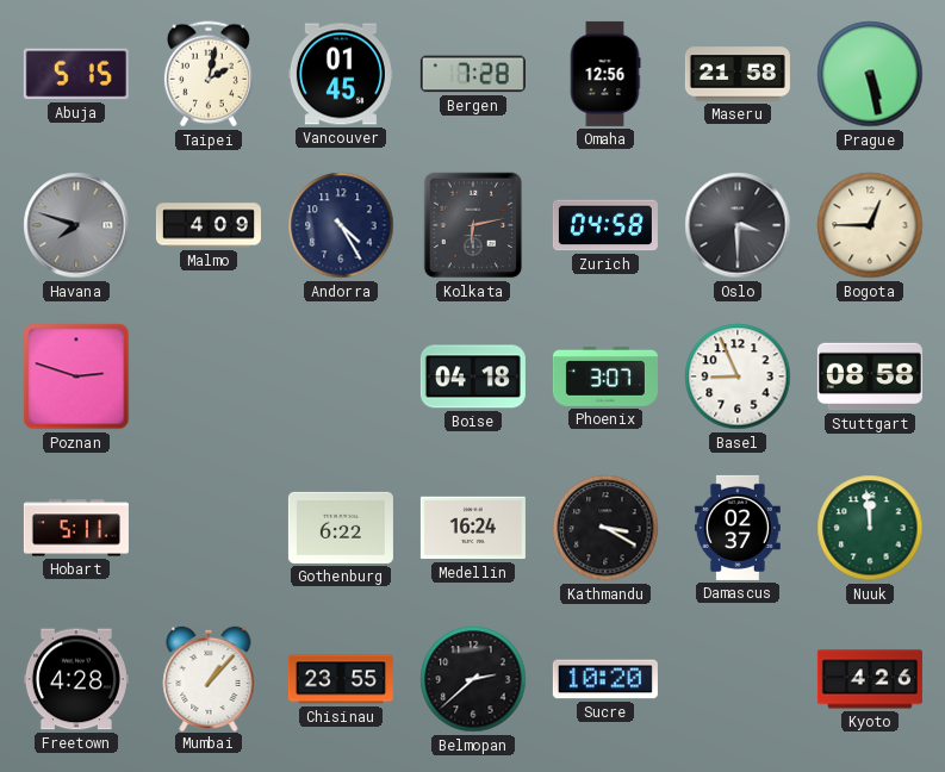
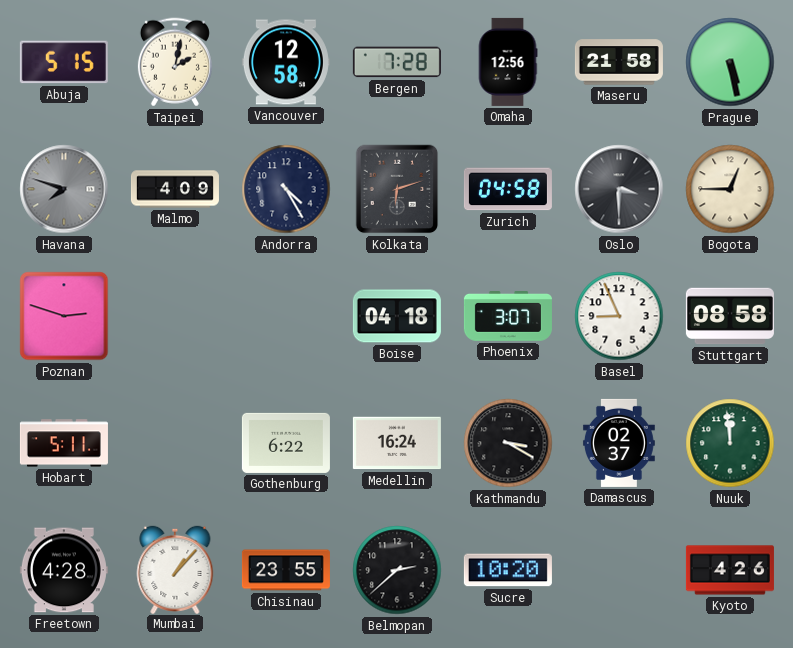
Vancouver: 01:45 -> 12:58
Kolkata: 6:13 -> 6:12
